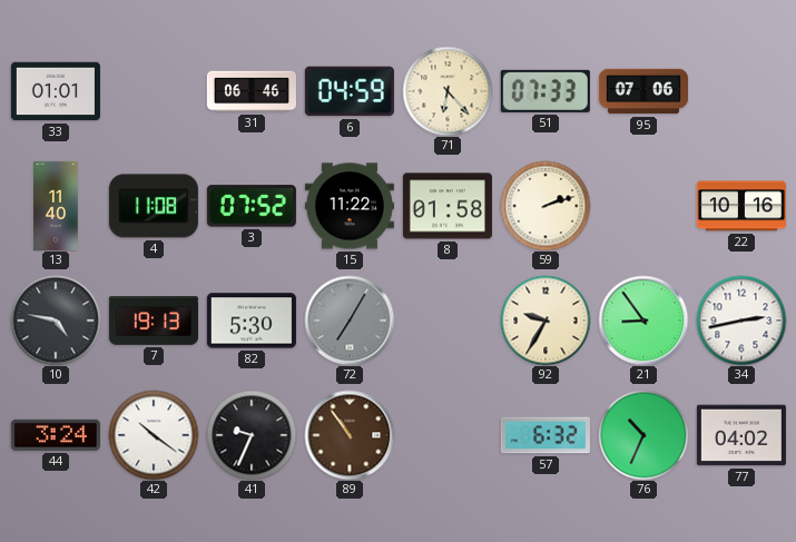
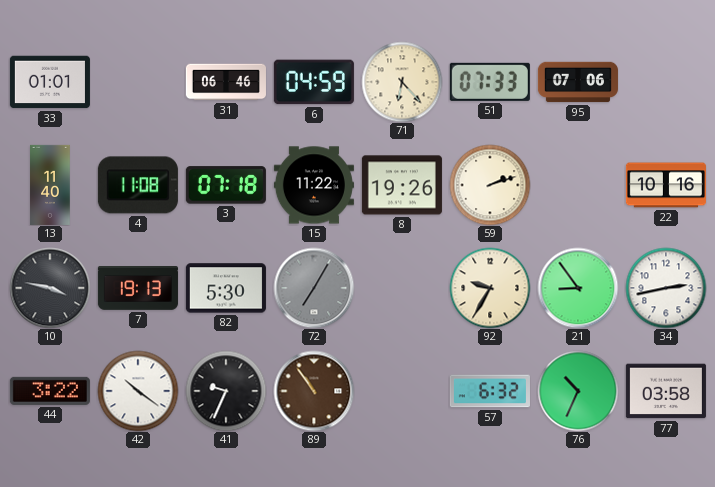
3: 07:52 -> 07:18
8: 01:58 -> 19:26
10: 4:47 -> 3:47
44: 3:24 -> 3:22
77: 04:02 -> 03:58
